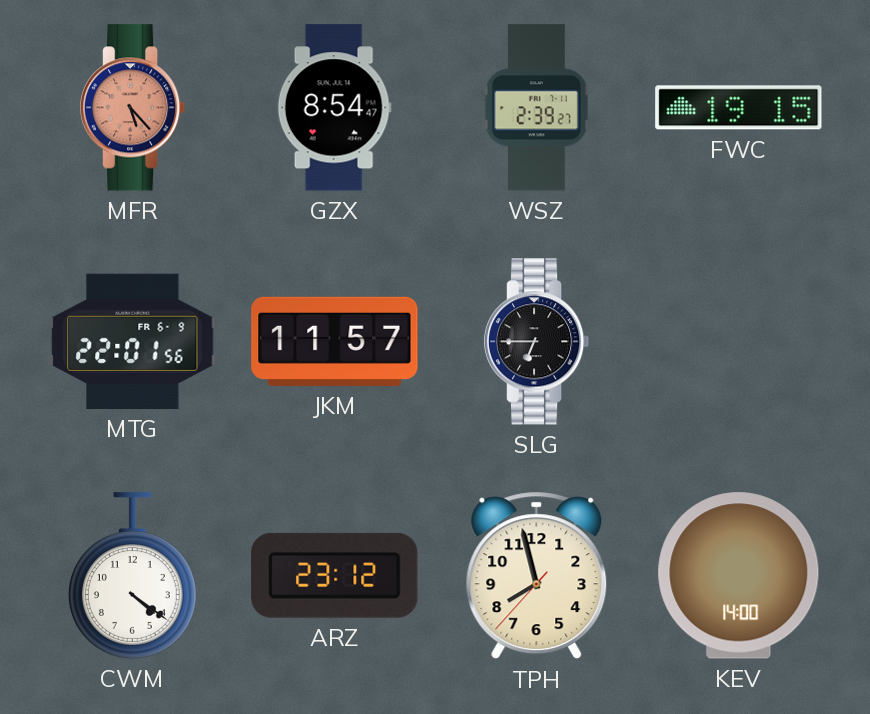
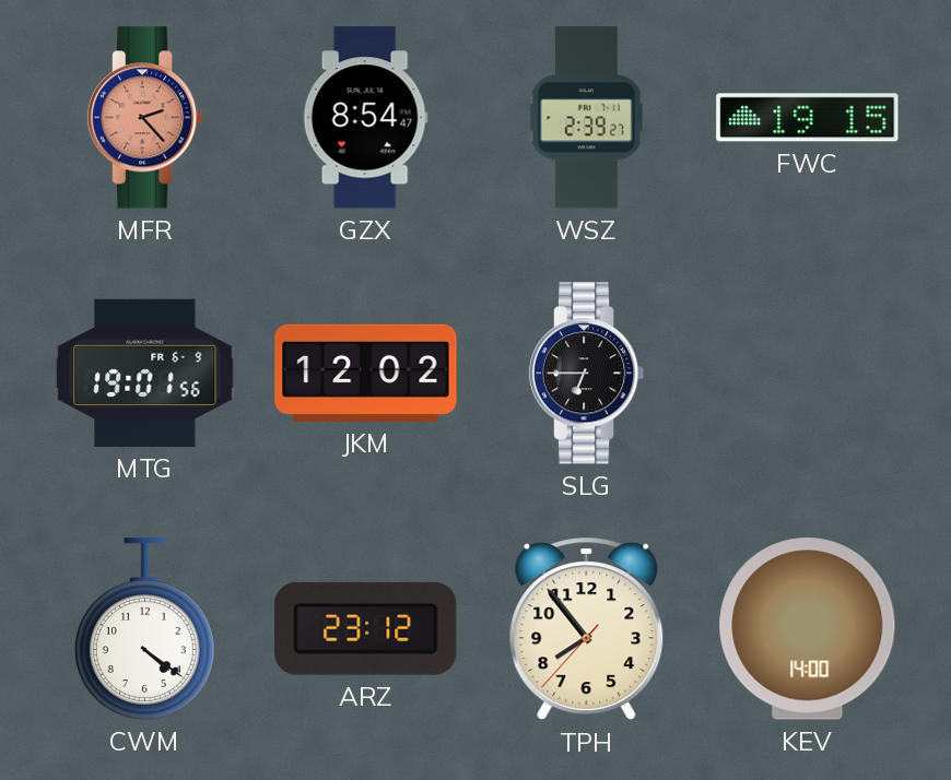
MFR: 5:23 -> 2:23
MTG: 22:01 -> 19:01
JKM: 11:57 -> 12:02
TPH: 7:57 -> 7:53
